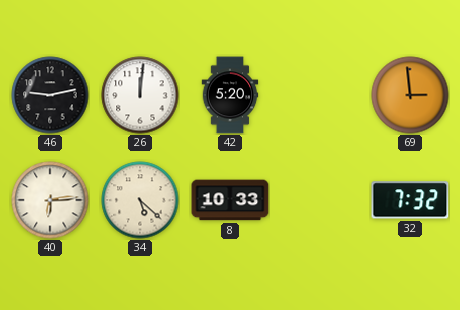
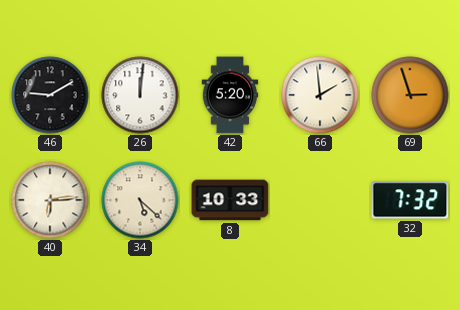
46: 9:13 -> 9:10
66: none -> 1:59
69: 2:59 -> 2:57
